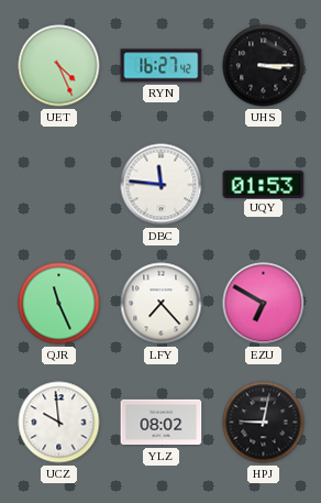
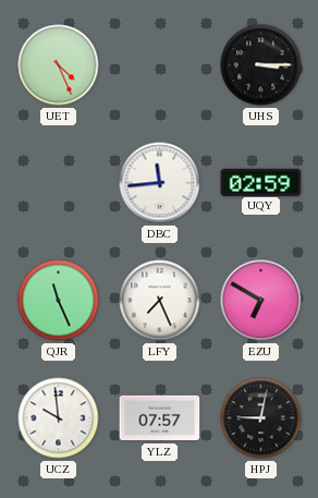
RYN: 16:27 -> none
DBC: 11:46 -> 11:44
UQY: 01:53 -> 02:59
LFY: 7:23 -> 7:26
YLZ: 08:02 -> 07:57
